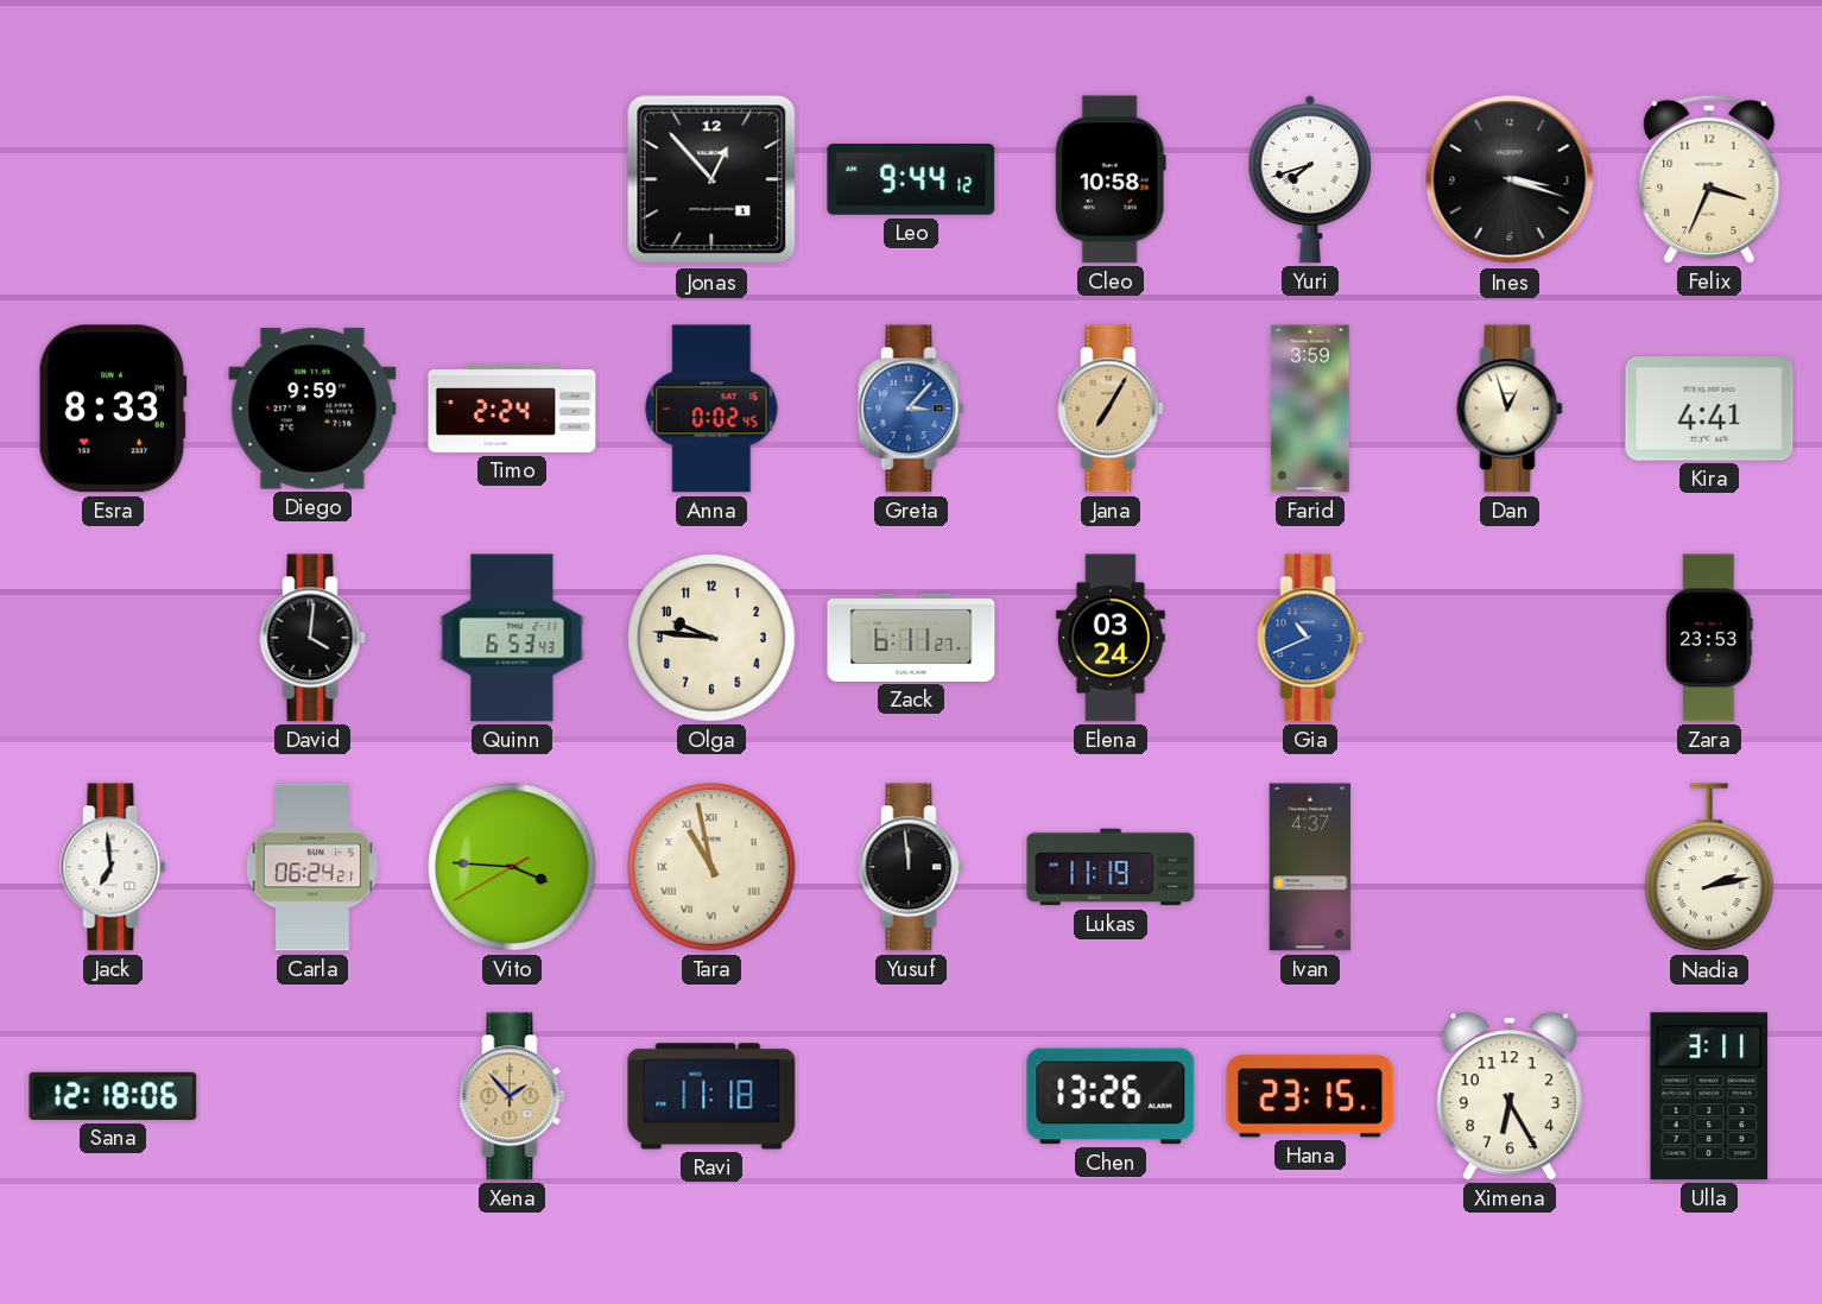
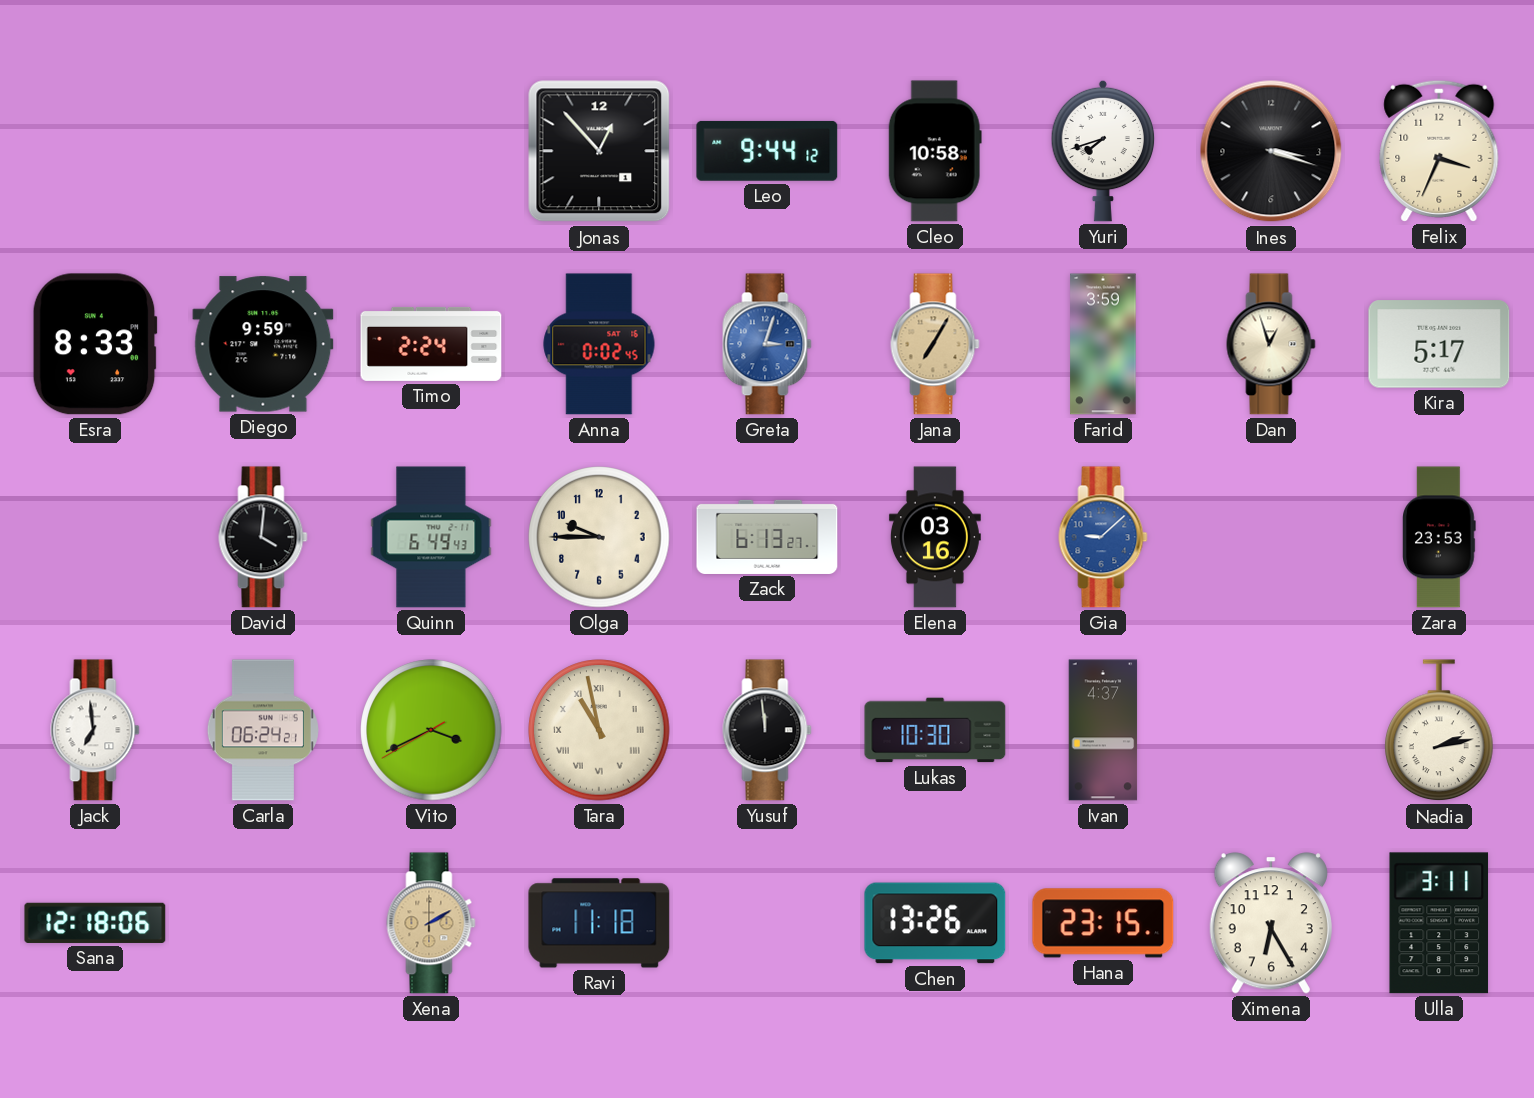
Greta: 3:07 -> 3:03
Kira: 4:41 -> 5:17
Quinn: 6:53 -> 6:49
Olga: 9:46 -> 9:45
Zack: 6:11 -> 6:13
Elena: 03:24 -> 03:16
Gia: 10:41 -> 9:08
Vito: 3:45 -> 3:40
Lukas: 11:19 -> 10:30
Xena: 1:53 -> 2:10
